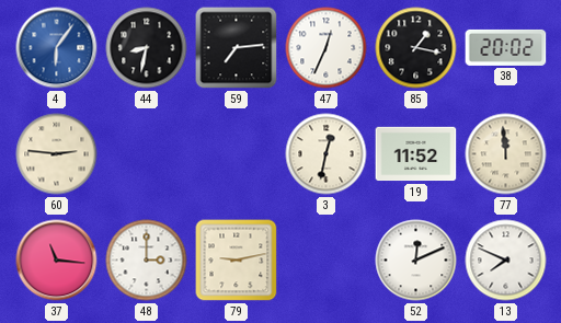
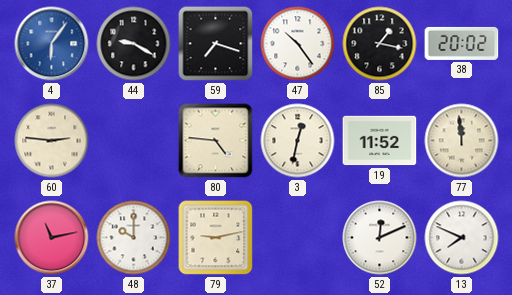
44: 8:32 -> 9:20
59: 7:14 -> 7:18
47: 12:34 -> 10:24
80: none -> 4:46
37: 11:16 -> 11:13
48: 3:00 -> 10:00
